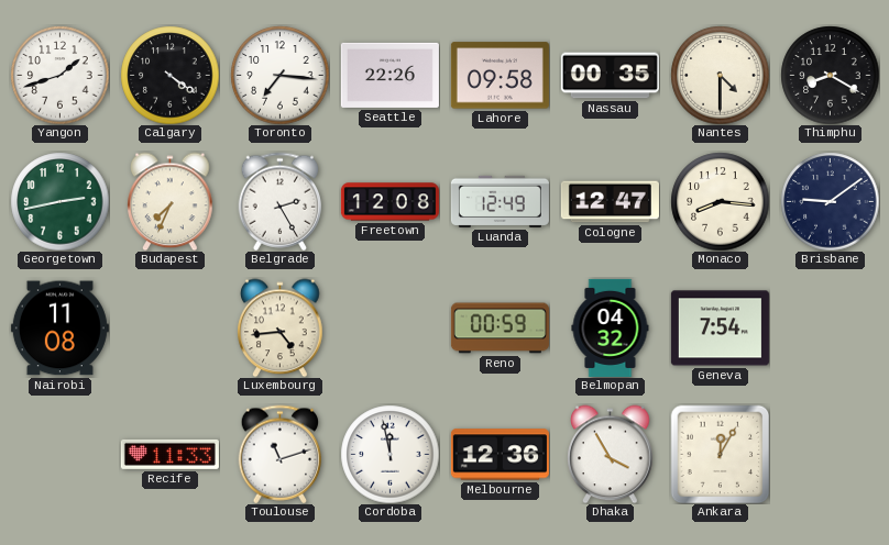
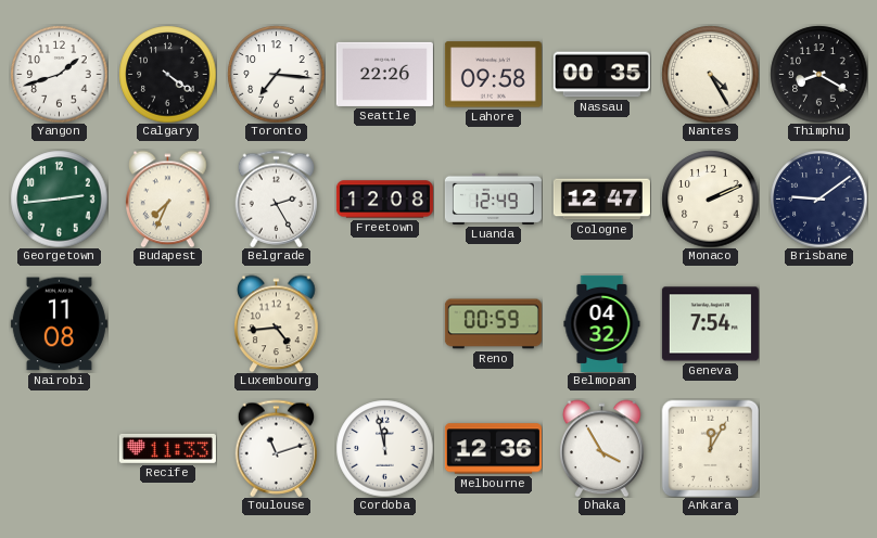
Nantes: 4:30 -> 4:25
Georgetown: 2:43 -> 2:44
Monaco: 8:16 -> 2:11
